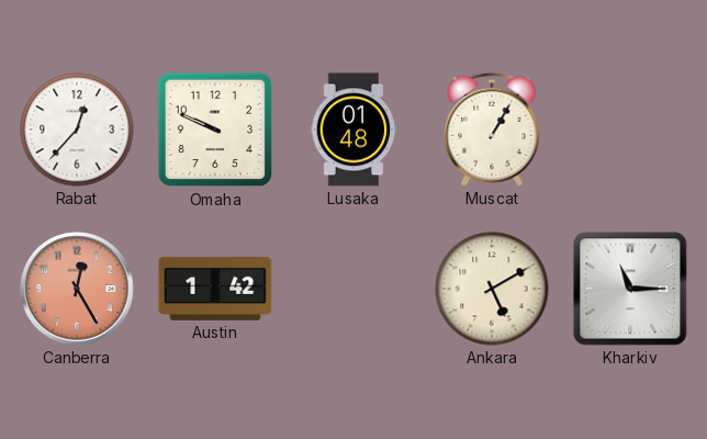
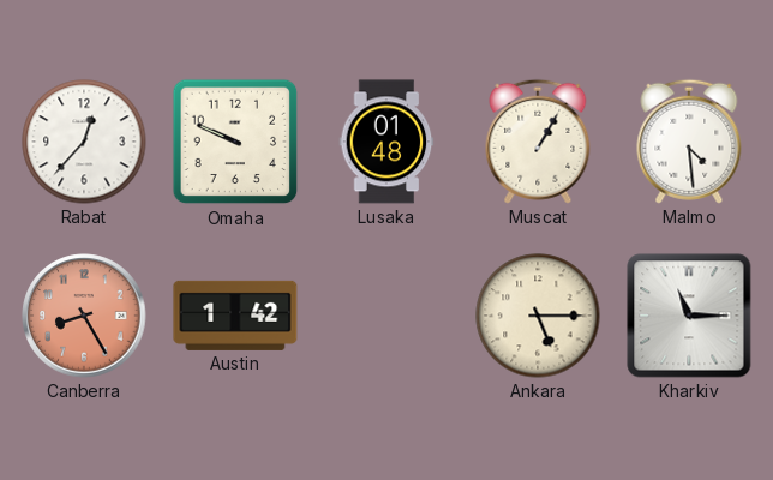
Malmo: none -> 4:29
Canberra: 12:25 -> 8:25
Ankara: 5:10 -> 5:15
